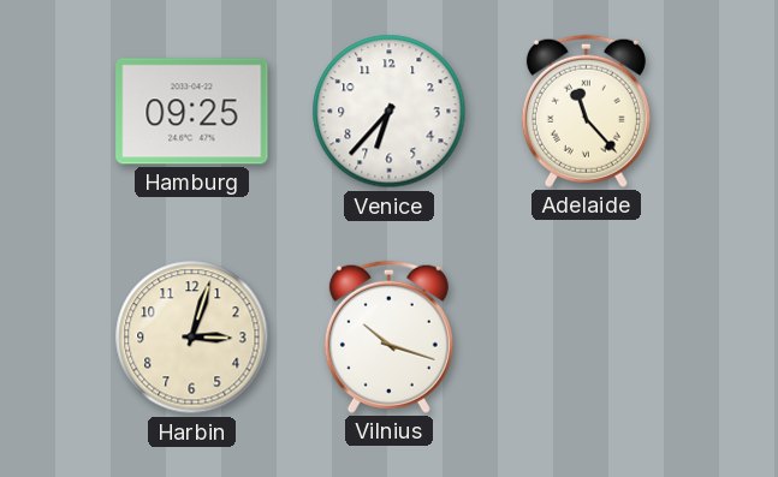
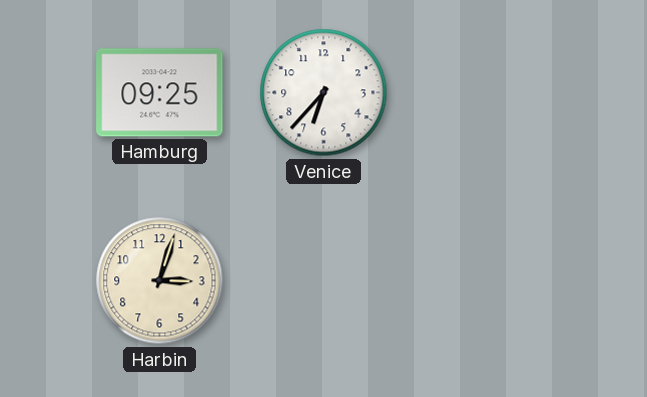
Adelaide: 11:23 -> none
Vilnius: 10:18 -> none
